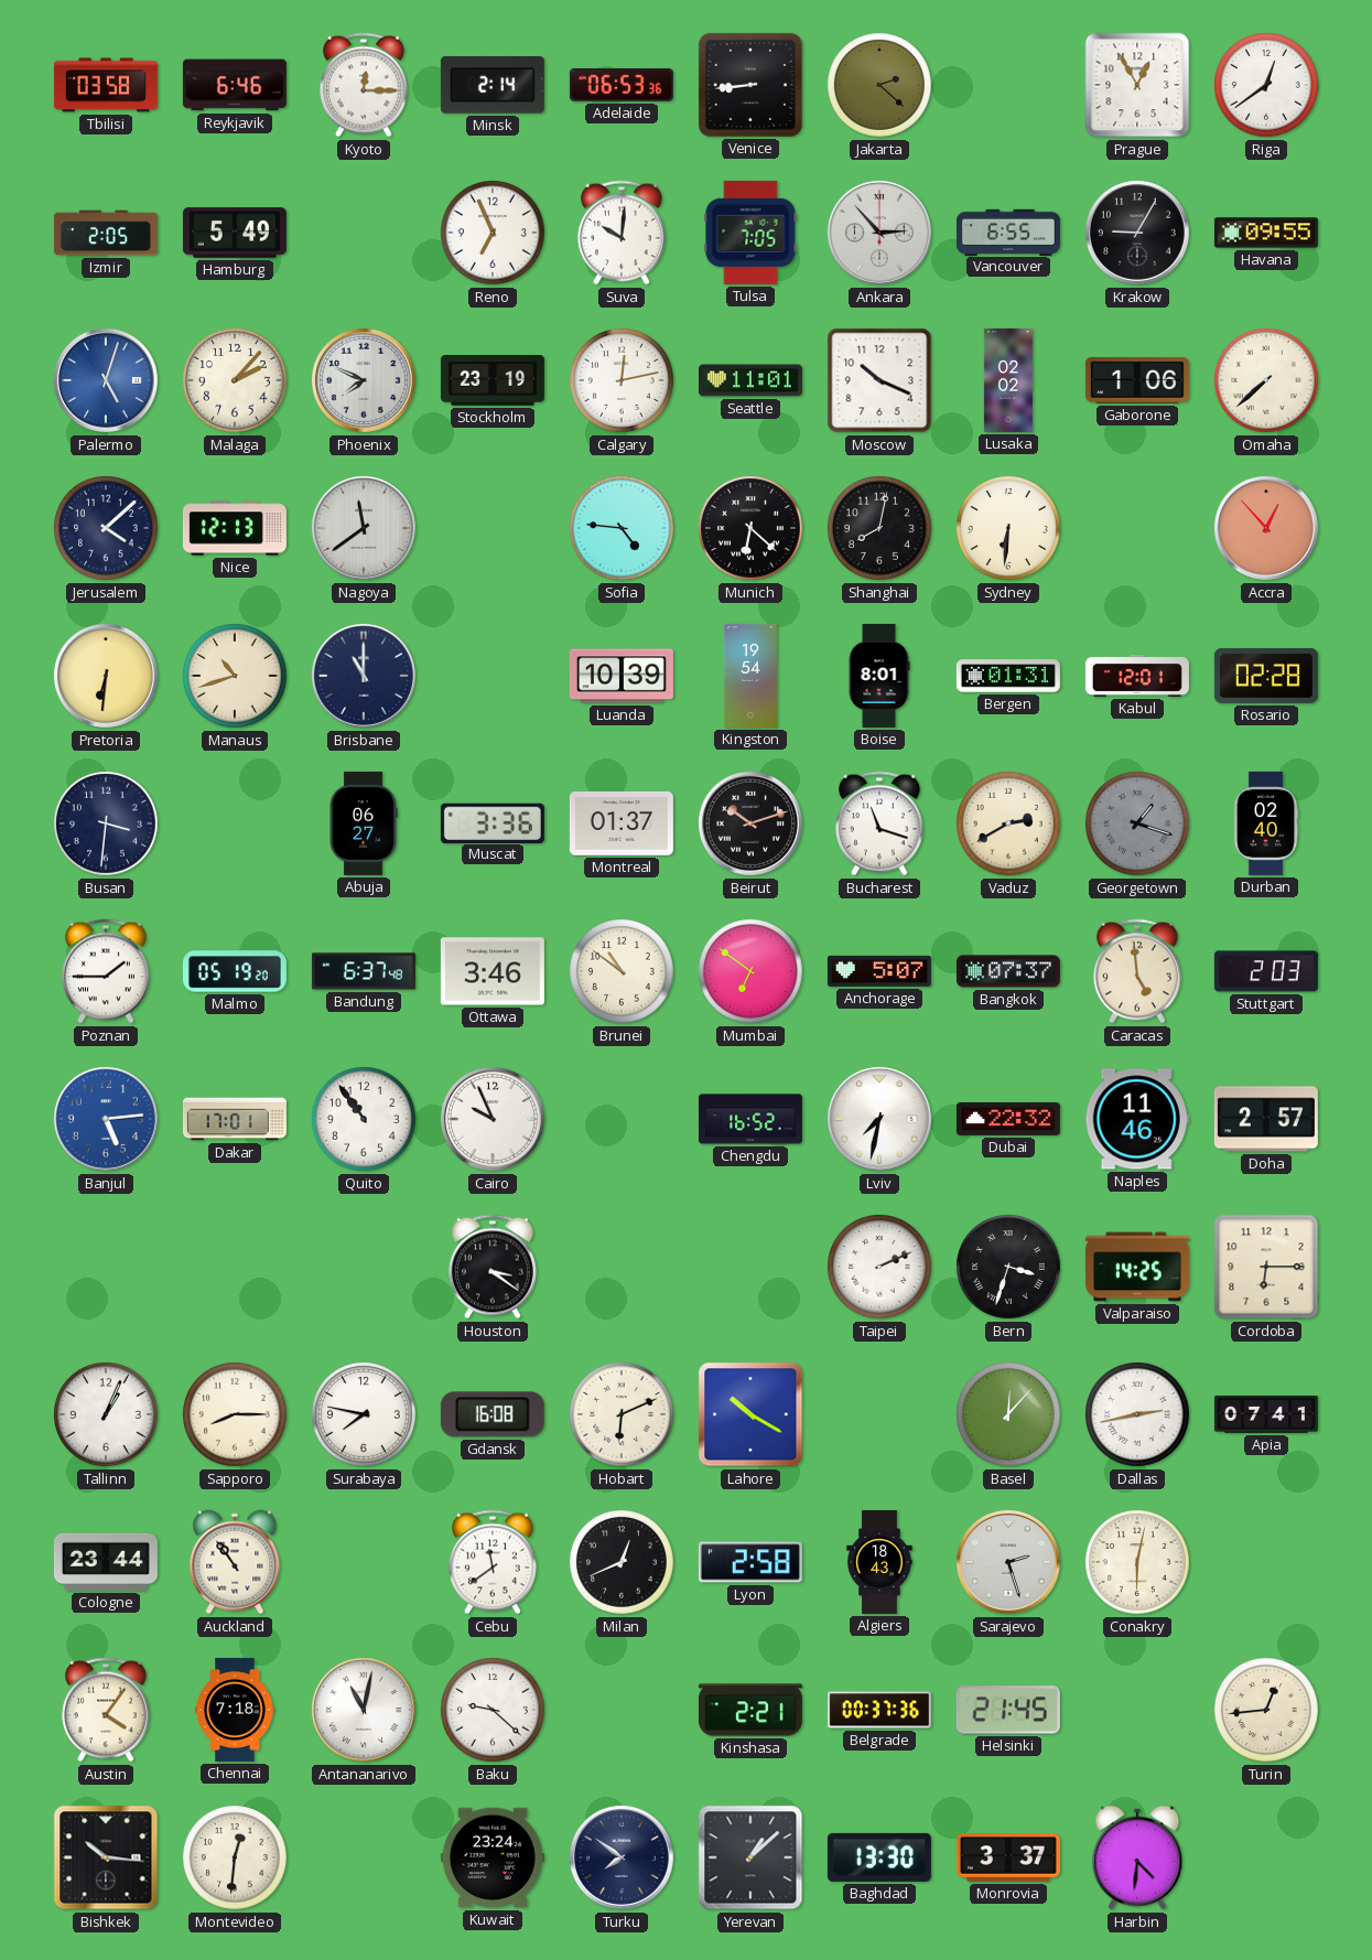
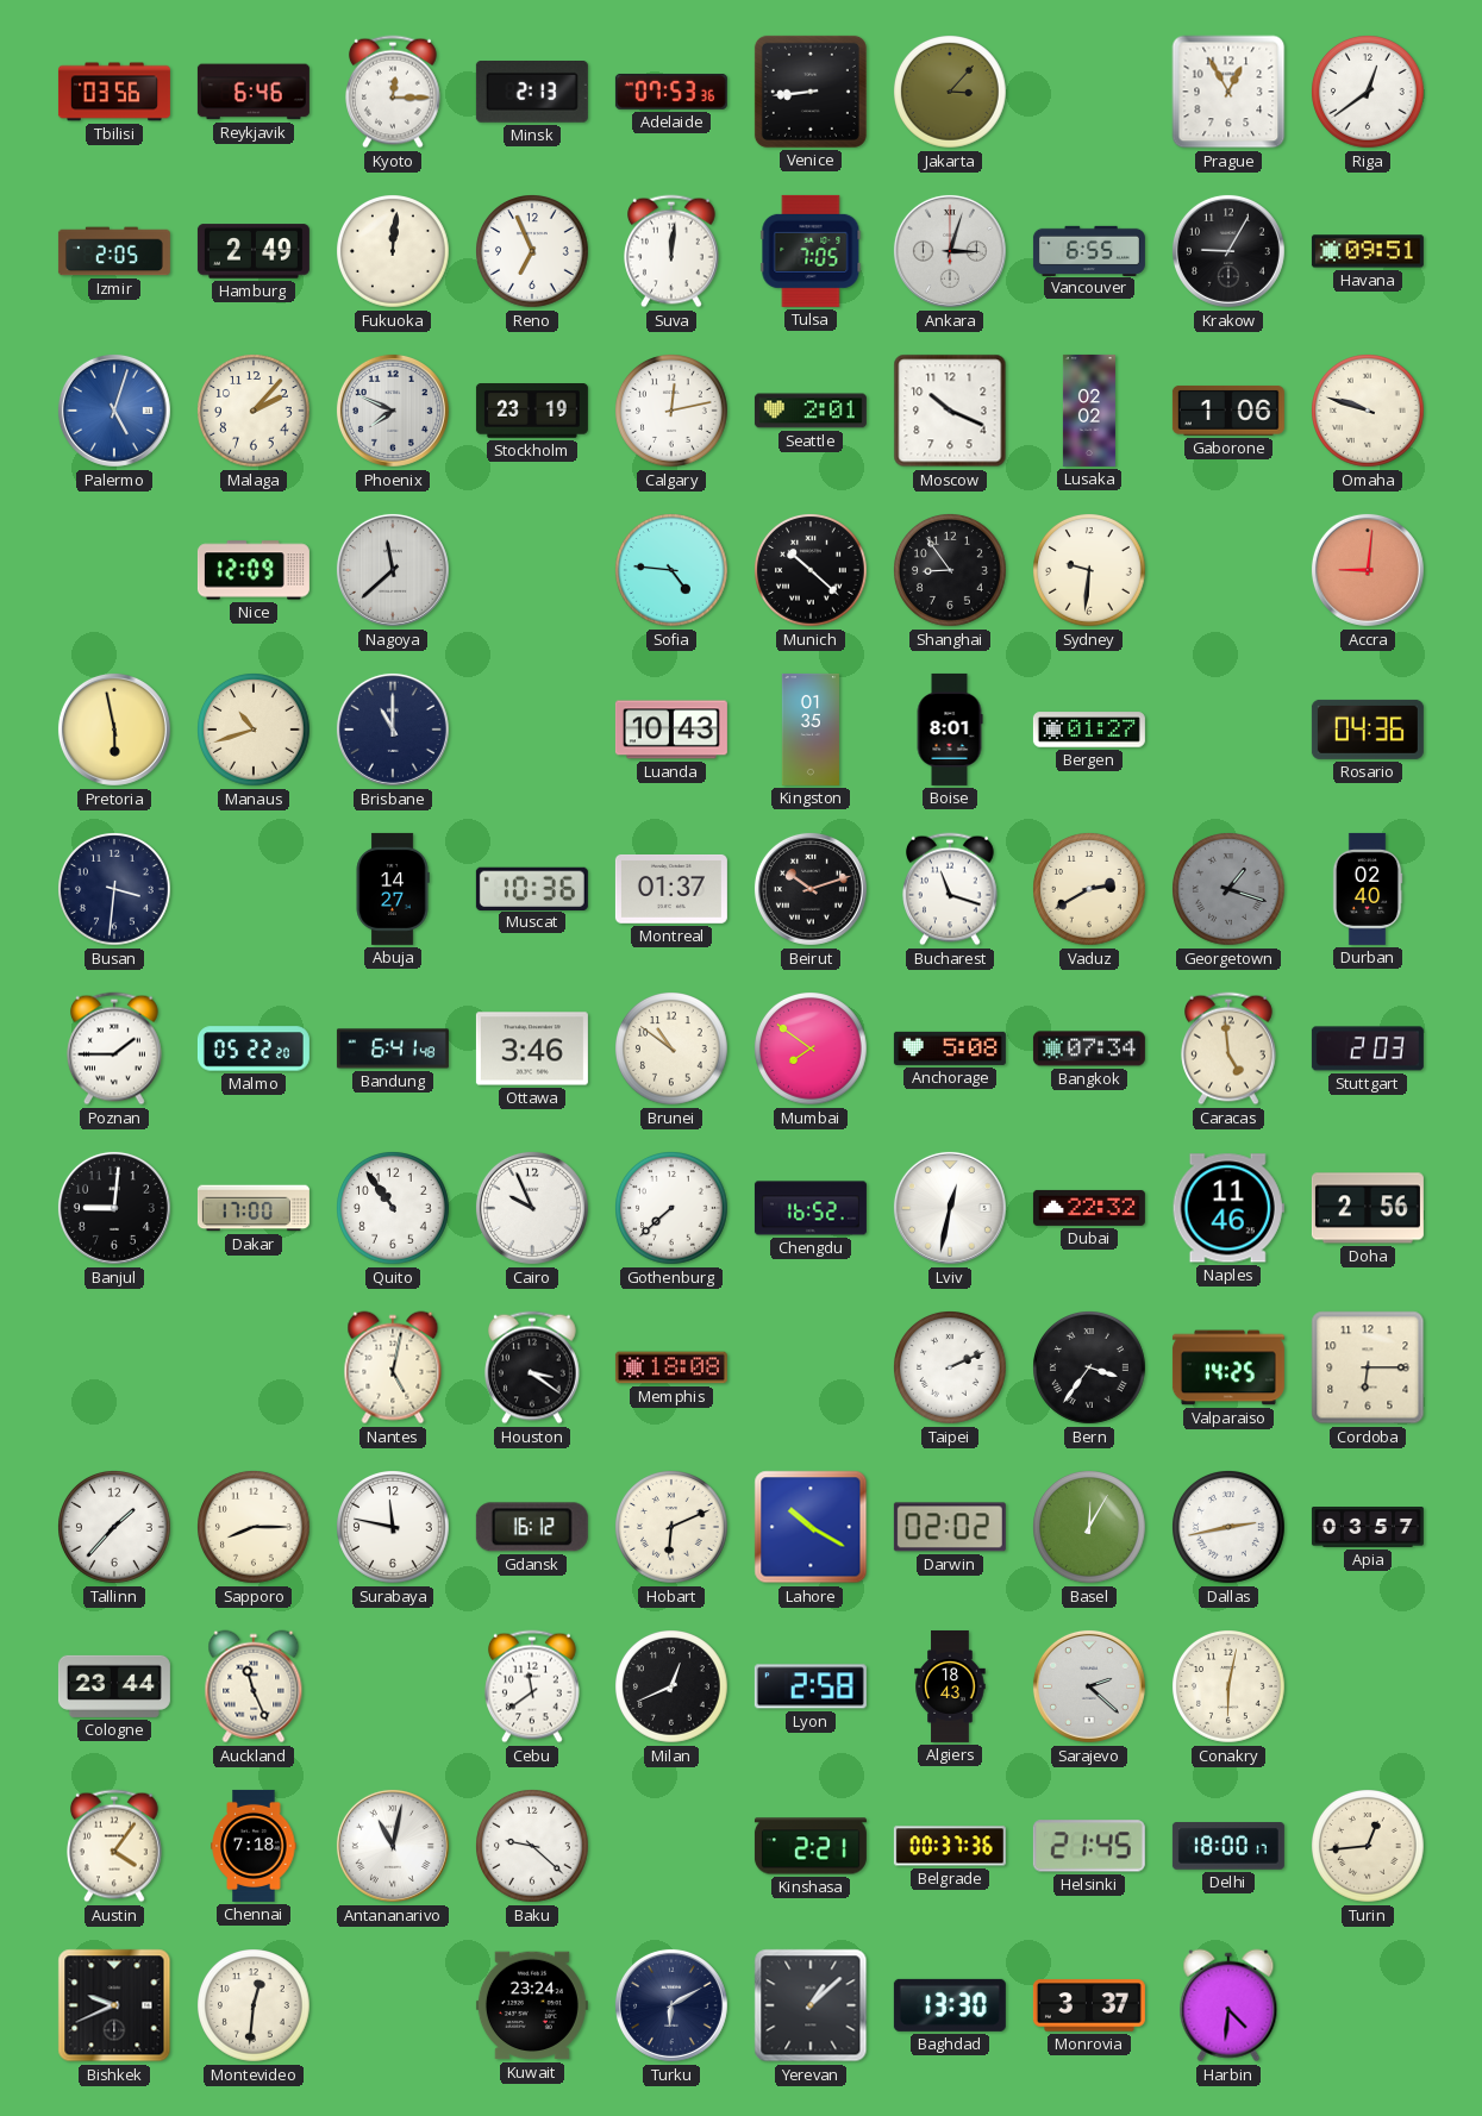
Tbilisi: 03:58 -> 03:56
Minsk: 2:14 -> 2:13
Adelaide: 06:53 -> 07:53
Jakarta: 2:22 -> 3:07
Hamburg: 5:49 -> 2:49
Fukuoka: none -> 12:01
Suva: 10:01 -> 12:01
Ankara: 2:53 -> 3:03
Havana: 09:55 -> 09:51
Seattle: 11:01 -> 2:01
Omaha: 7:38 -> 9:48
Jerusalem: 4:08 -> none
Nice: 12:13 -> 12:09
Nagoya: 11:39 -> 11:38
Munich: 6:22 -> 10:22
Shanghai: 8:02 -> 8:54
Sydney: 6:31 -> 9:31
Accra: 12:53 -> 9:01
Pretoria: 6:31 -> 5:58
Luanda: 10:39 -> 10:43
Kingston: 19:54 -> 01:35
Bergen: 01:31 -> 01:27
Kabul: 12:01 -> none
Rosario: 02:28 -> 04:36
Abuja: 06:27 -> 14:27
Muscat: 3:36 -> 10:36
Malmo: 05:19 -> 05:22
Bandung: 6:37 -> 6:41
Mumbai: 6:51 -> 7:51
Anchorage: 5:07 -> 5:08
Bangkok: 07:37 -> 07:34
Banjul: 5:14 -> 9:01
Banjul dial: blue -> black
Dakar: 17:01 -> 17:00
Gothenburg: none -> 7:38
Lviv: 7:32 -> 12:32
Doha: 2:57 -> 2:56
Nantes: none -> 5:02
Memphis: none -> 18:08
Bern: 3:33 -> 3:36
Tallinn: 1:04 -> 1:37
Surabaya: 7:47 -> 11:47
Gdansk: 16:08 -> 16:12
Darwin: none -> 02:02
Basel: 12:07 -> 12:05
Apia: 07:41 -> 03:57
Auckland: 10:54 -> 11:26
Sarajevo: 2:27 -> 2:22
Delhi: none -> 18:00
Bishkek: 10:16 -> 9:41
Turku: 7:51 -> 6:10
